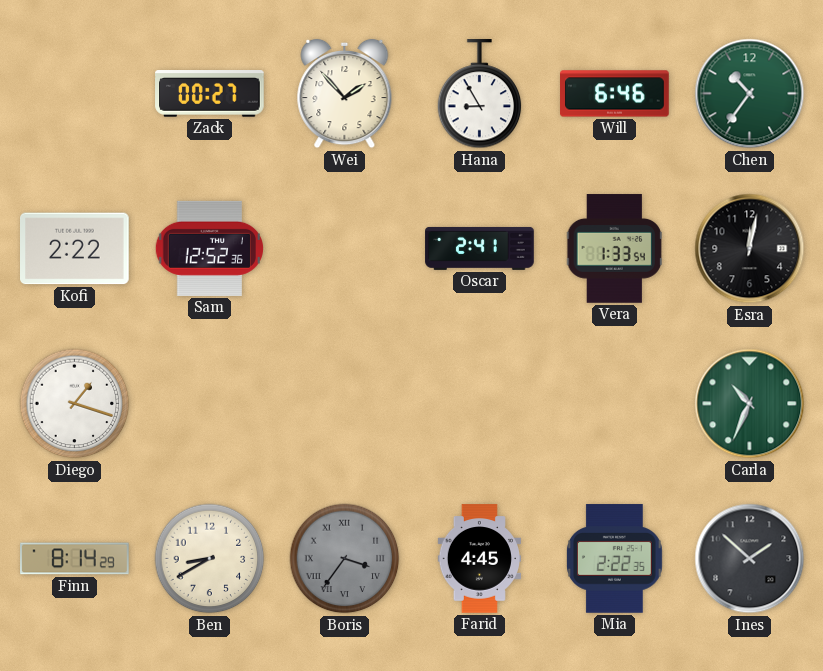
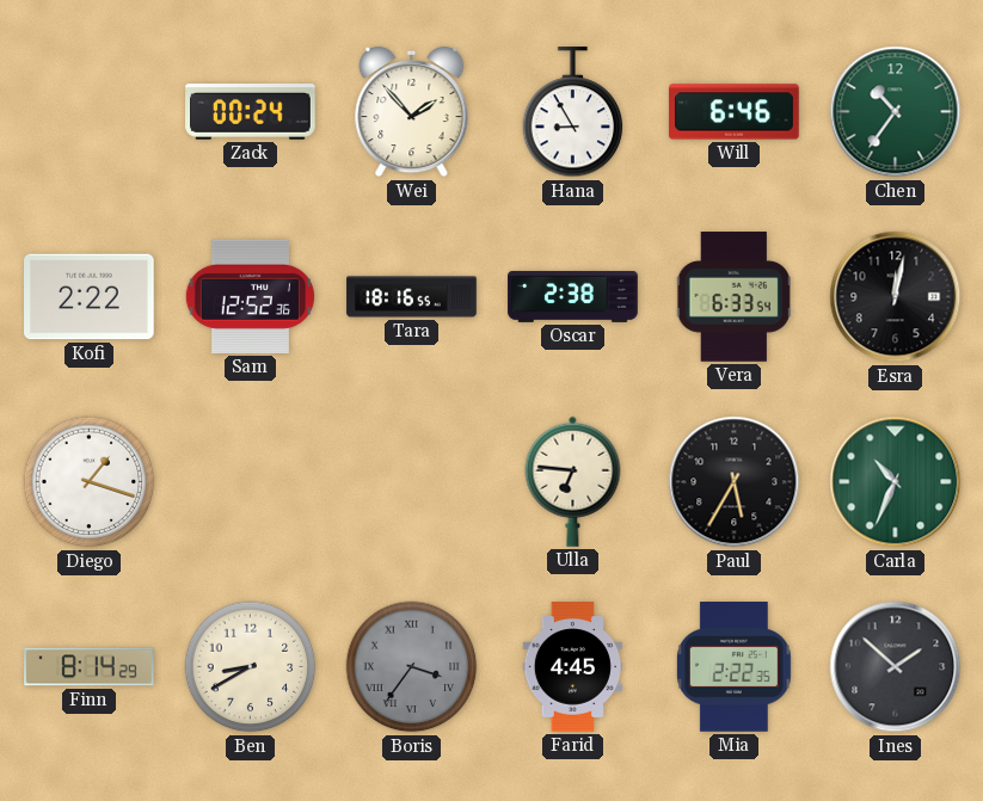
Zack: 00:27 -> 00:24
Tara: none -> 18:16
Oscar: 2:41 -> 2:38
Vera: 1:33 -> 6:33
Ulla: none -> 6:46
Paul: none -> 5:35
